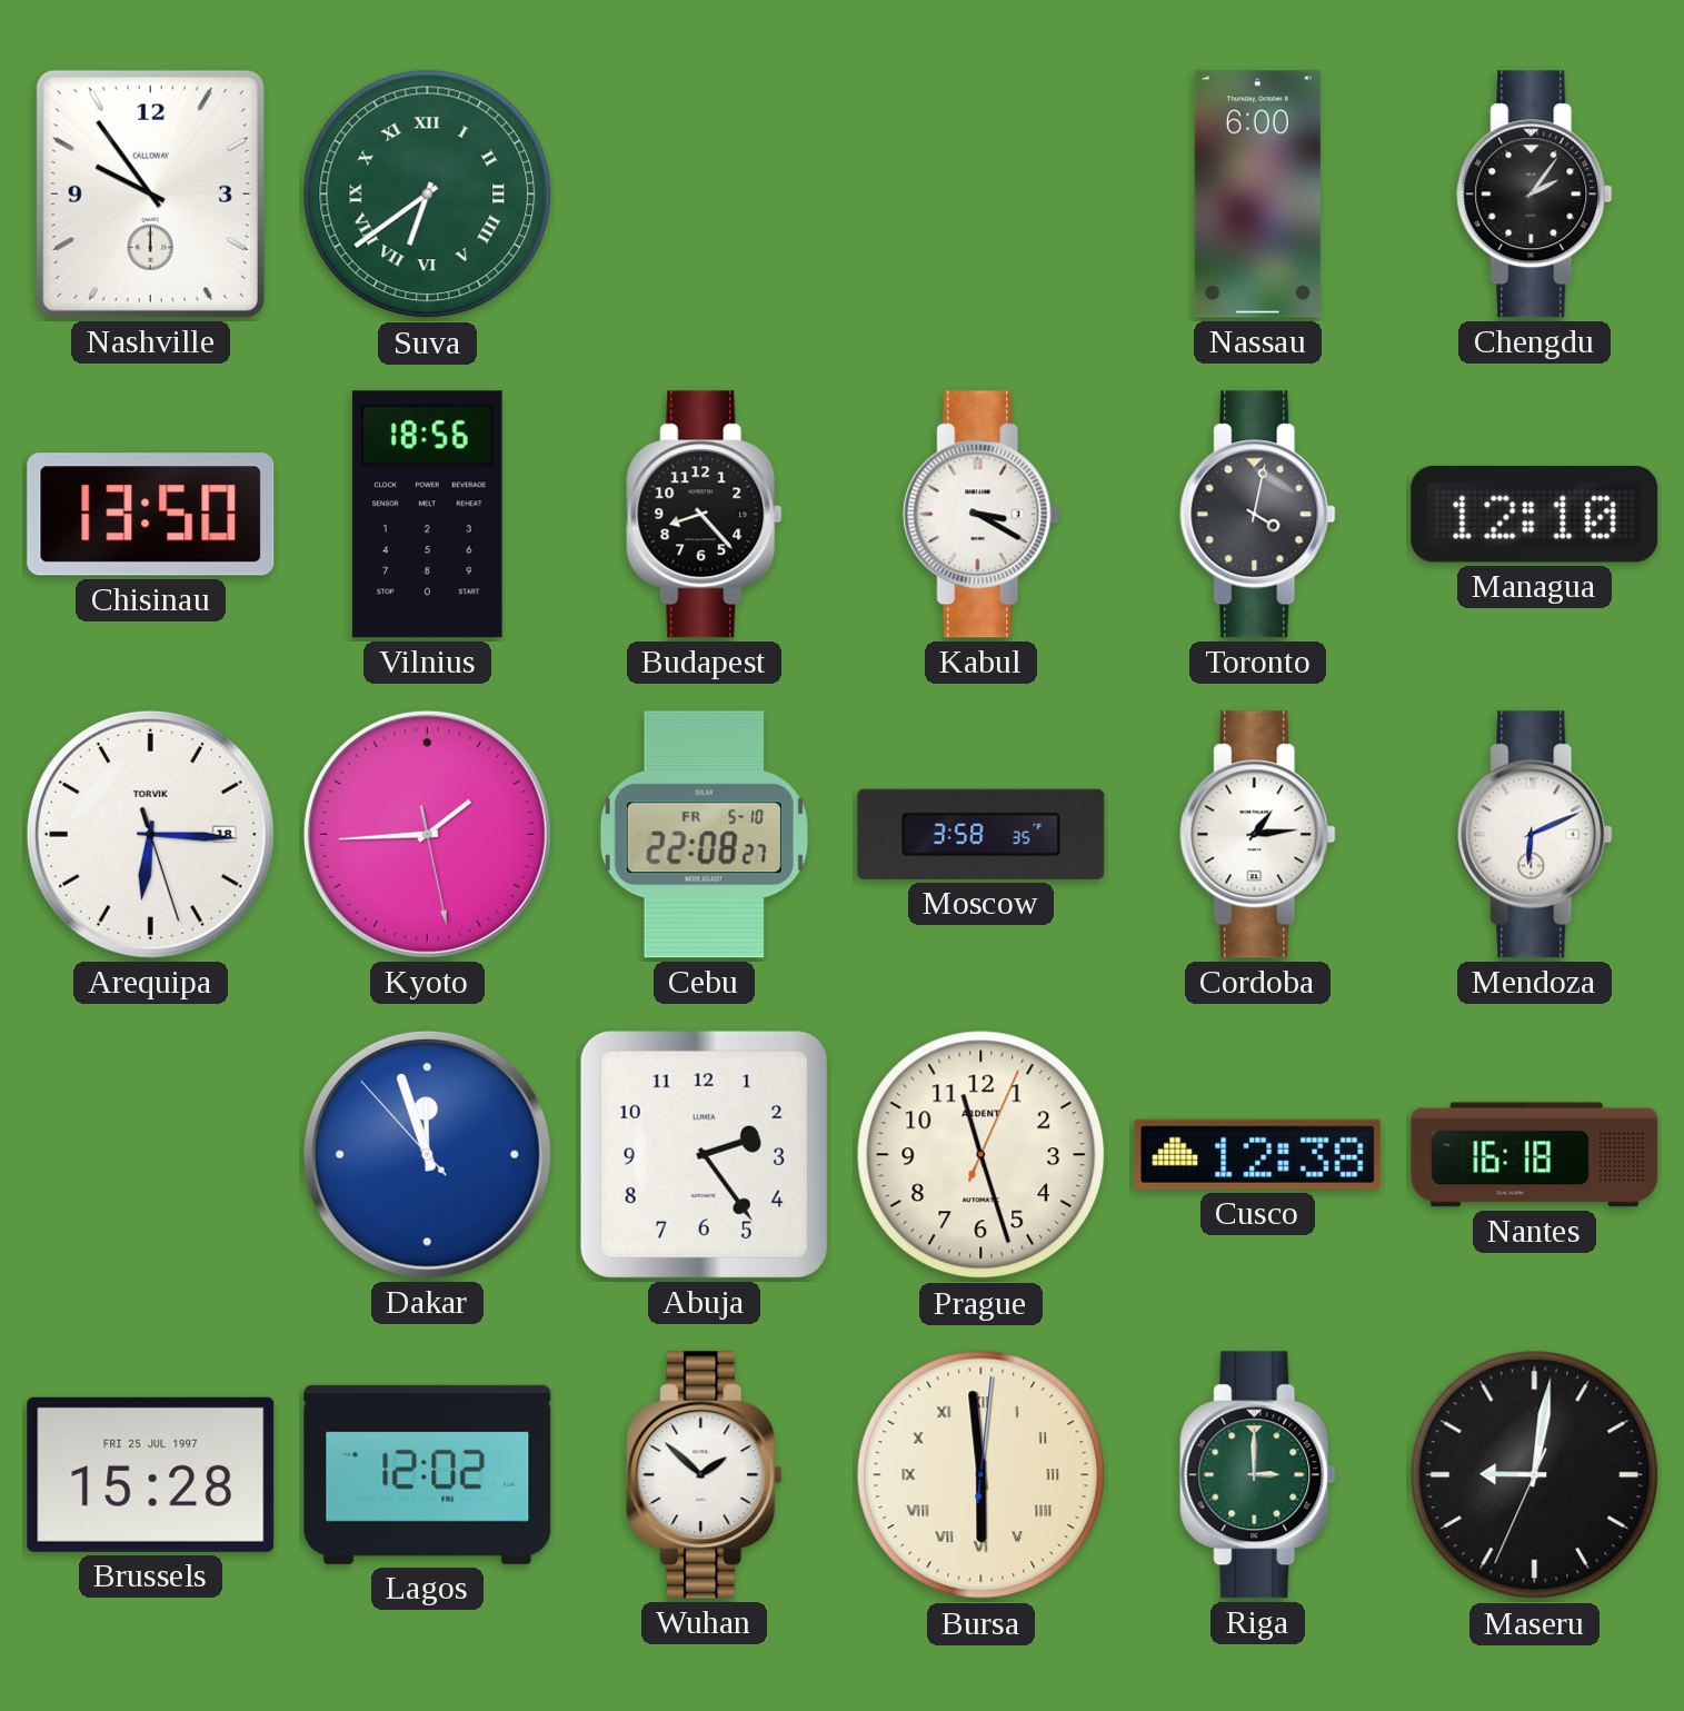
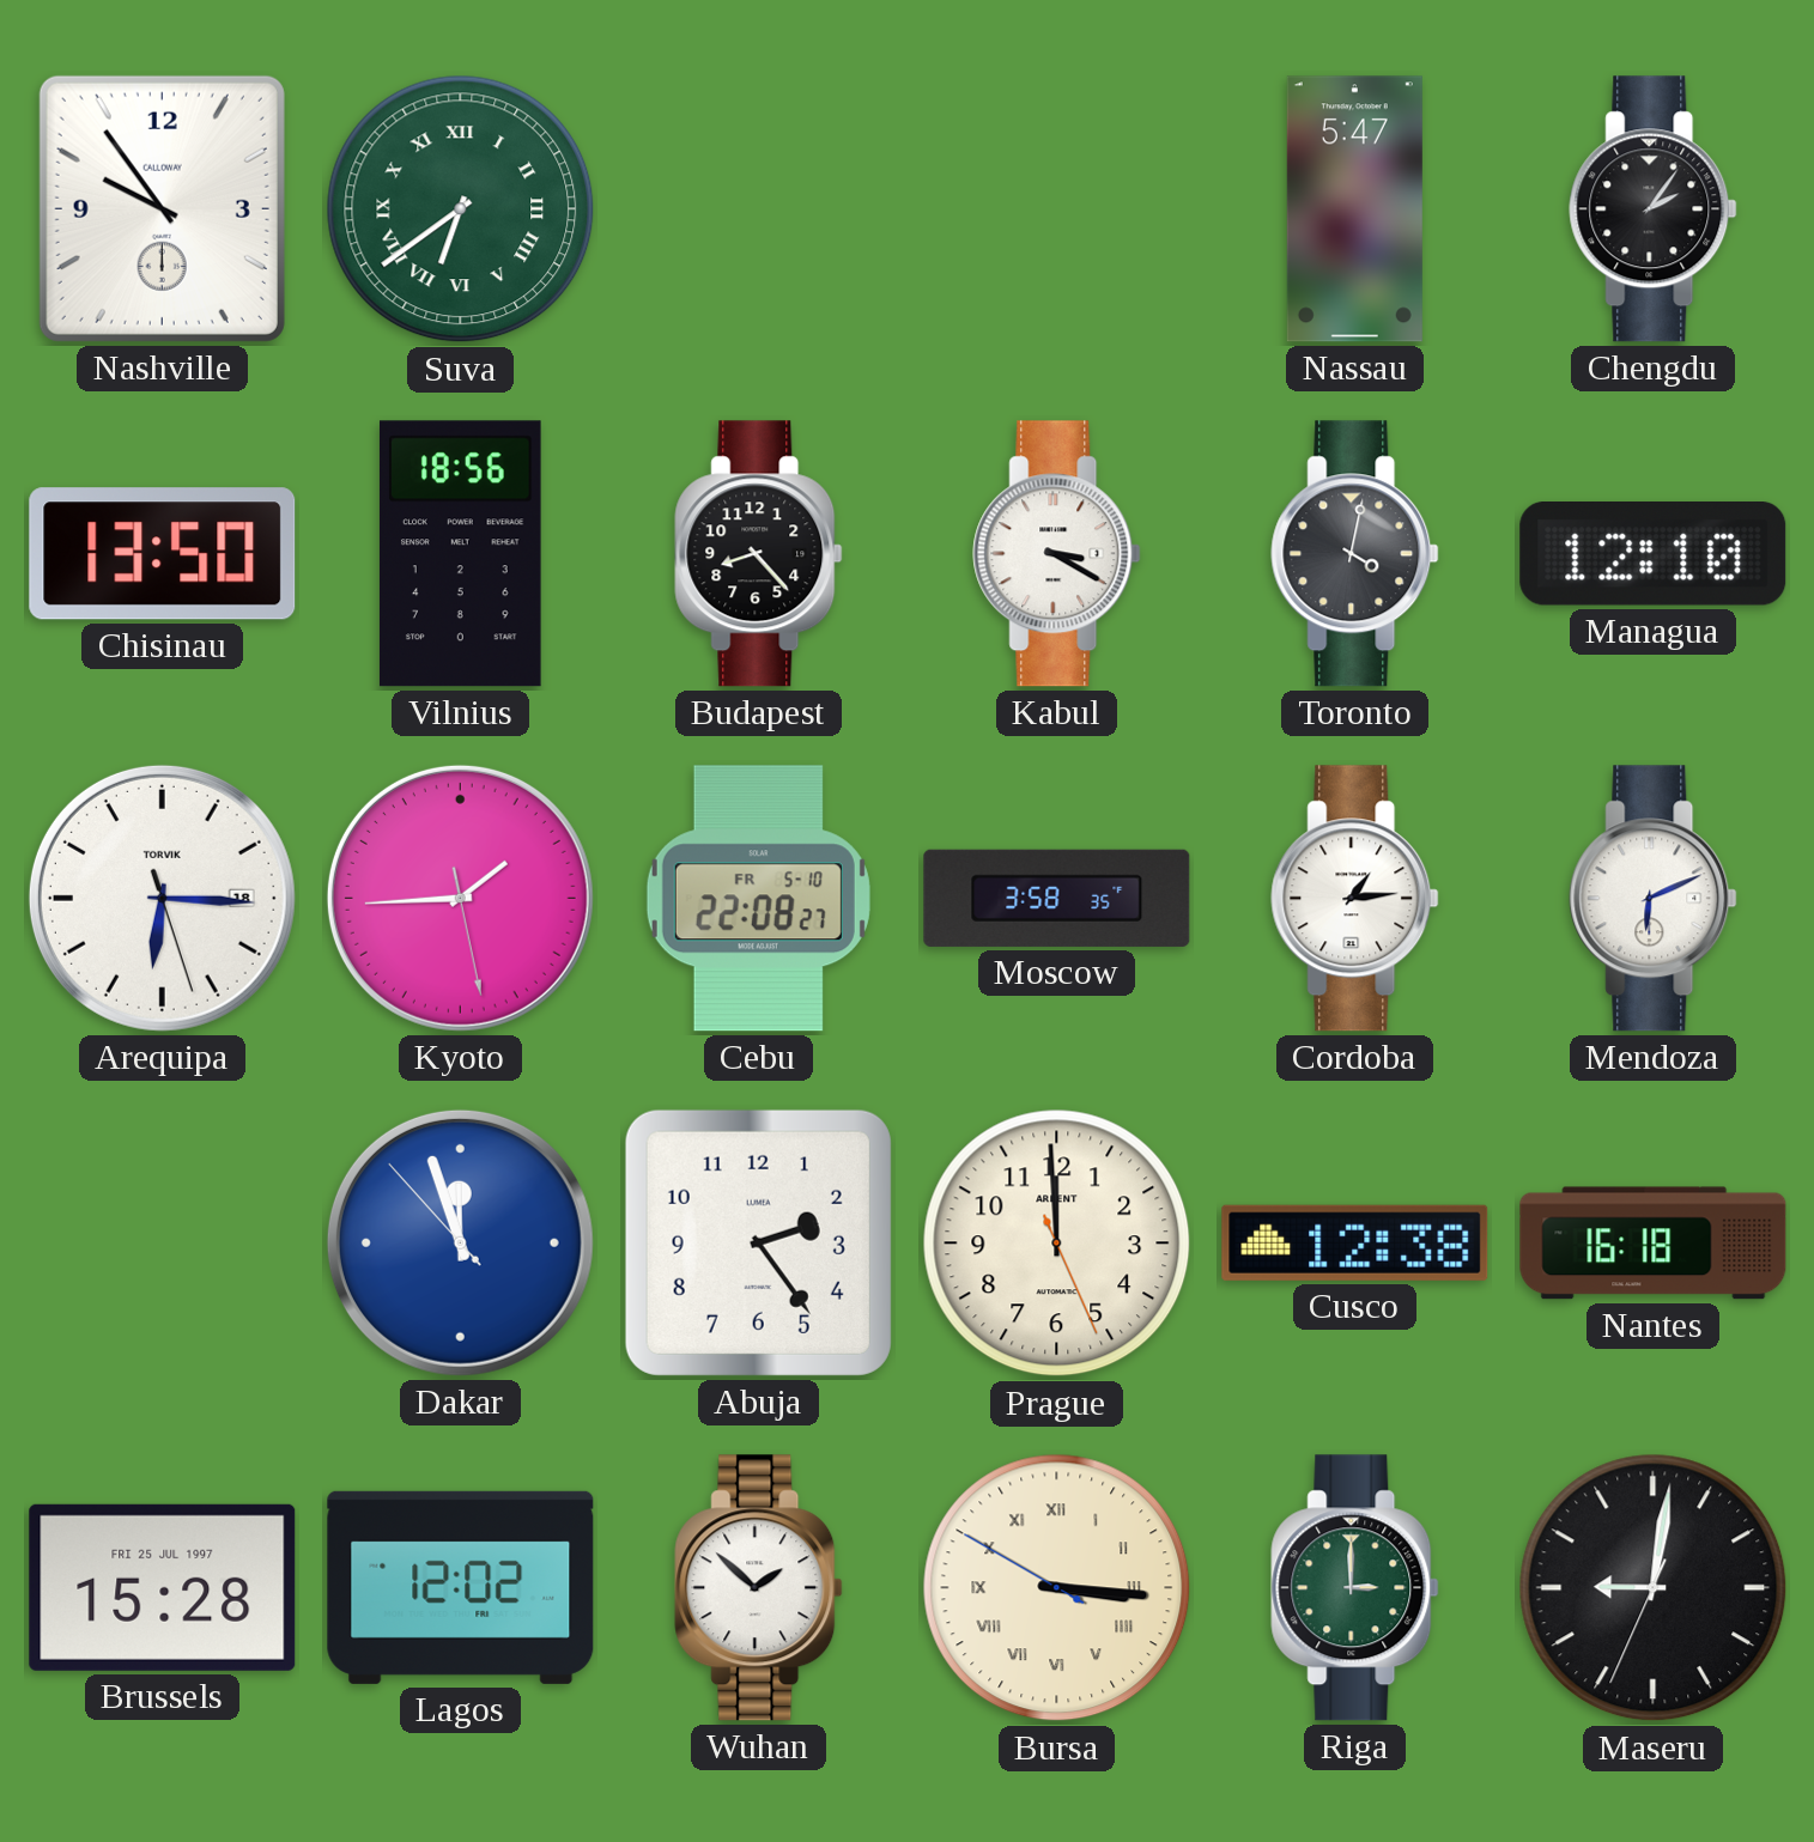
Nassau: 6:00 -> 5:47
Prague: 11:27 -> 11:59
Bursa: 5:59 -> 3:15
